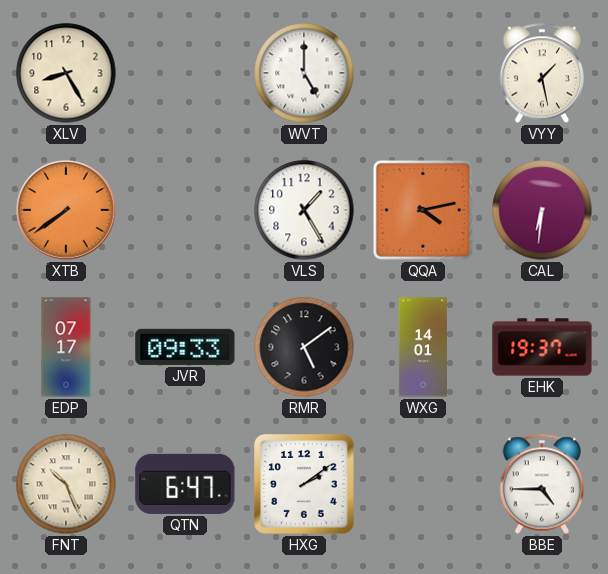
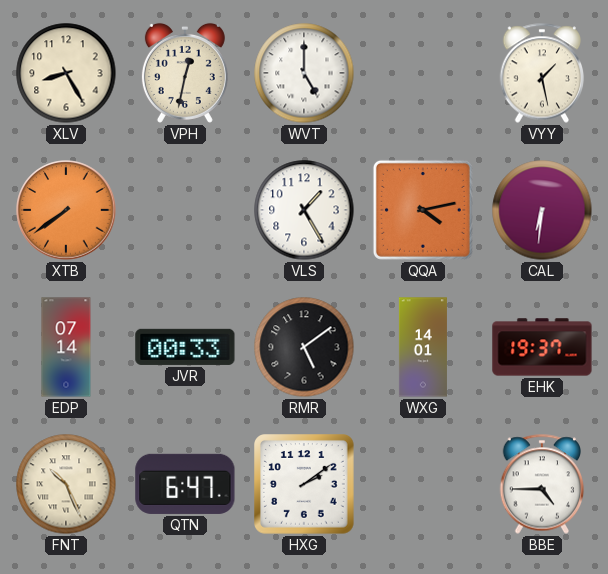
VPH: none -> 12:32
EDP: 07:17 -> 07:14
JVR: 09:33 -> 00:33
